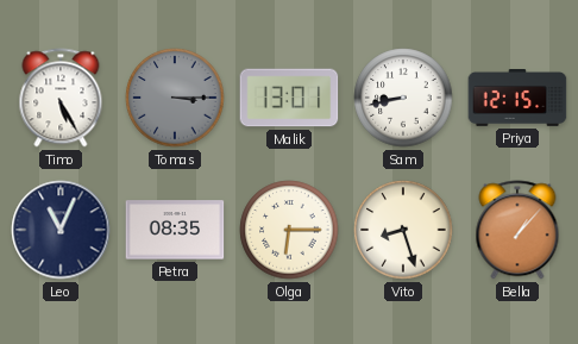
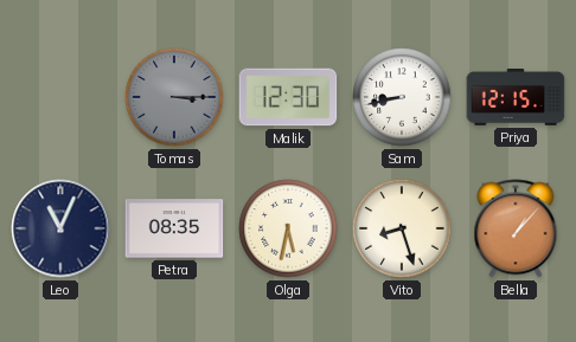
Timo: 5:25 -> none
Malik: 13:01 -> 12:30
Olga: 6:15 -> 5:32
